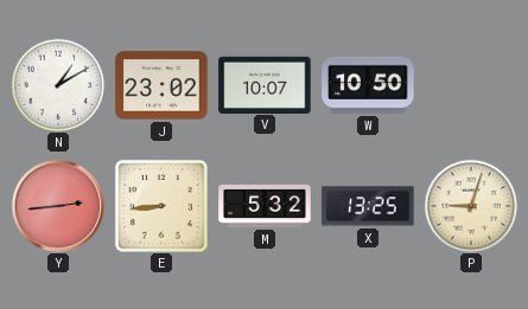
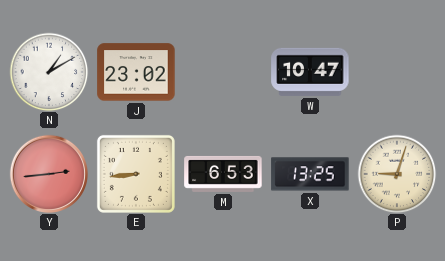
V: 10:07 -> none
W: 10:50 -> 10:47
M: 5:32 -> 6:53
